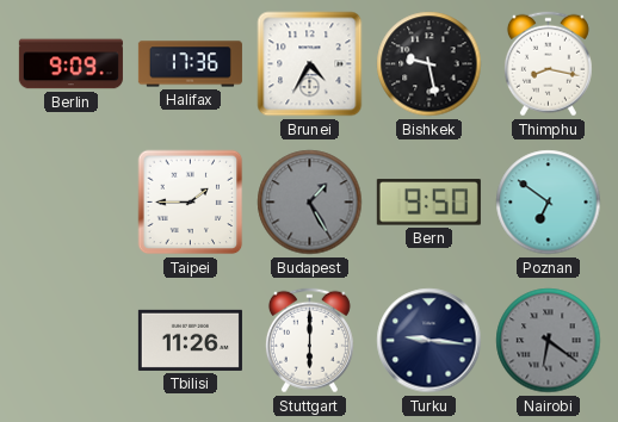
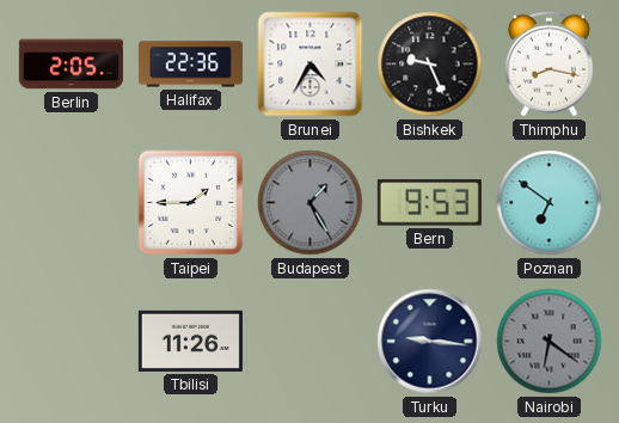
Berlin: 9:09 -> 2:05
Halifax: 17:36 -> 22:36
Bishkek: 9:28 -> 9:26
Bern: 9:50 -> 9:53
Stuttgart: 6:00 -> none
